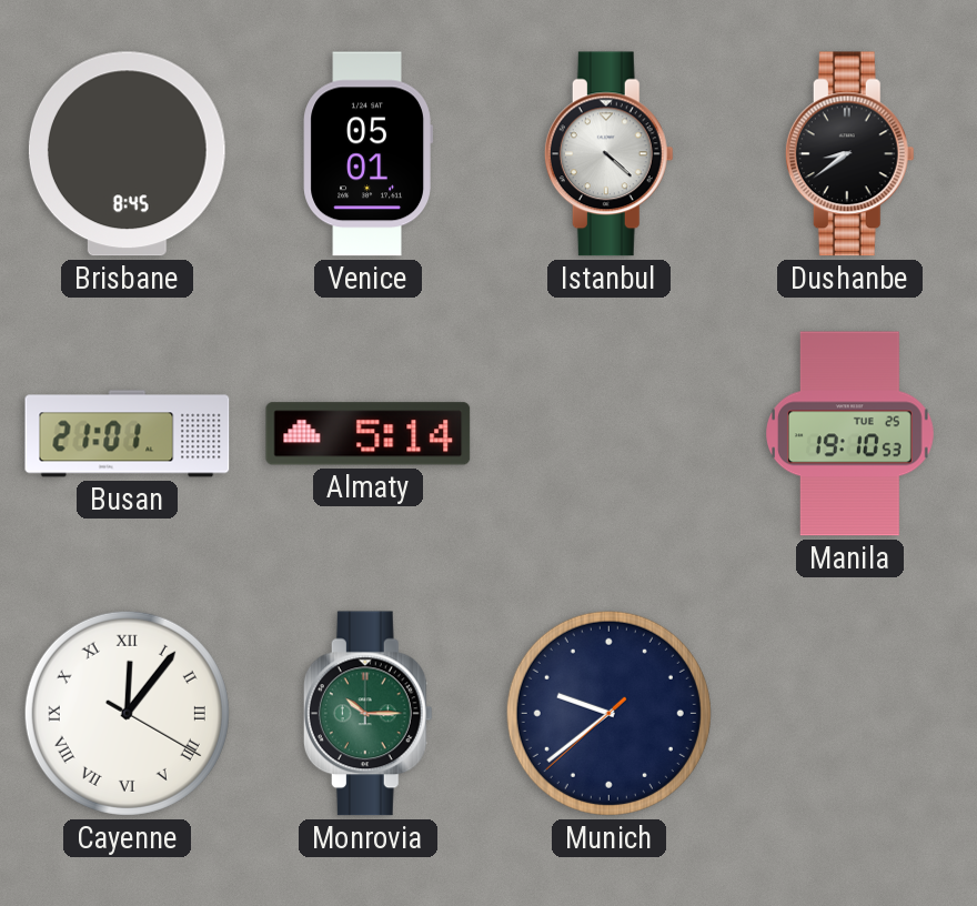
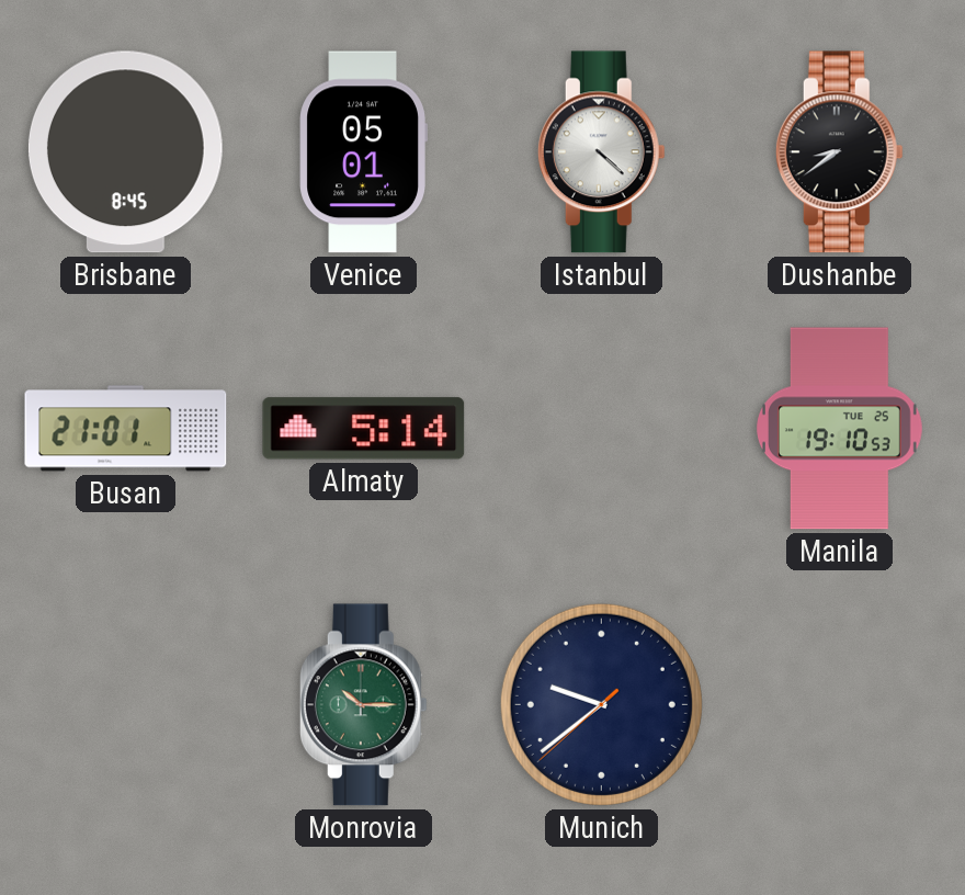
Cayenne: 12:06 -> none
